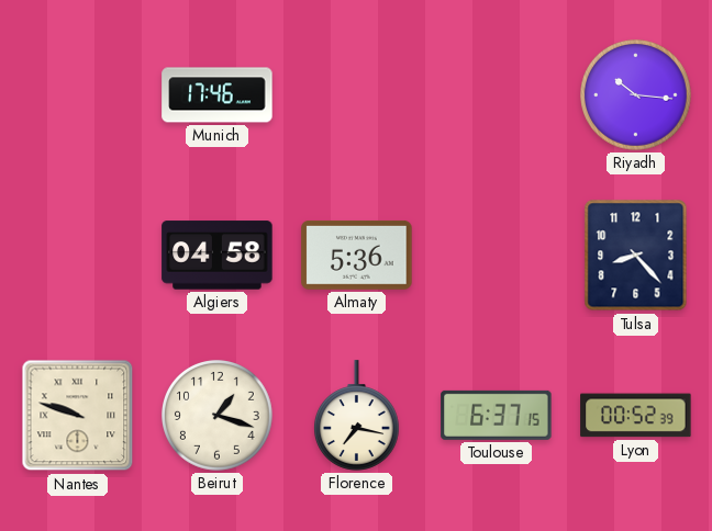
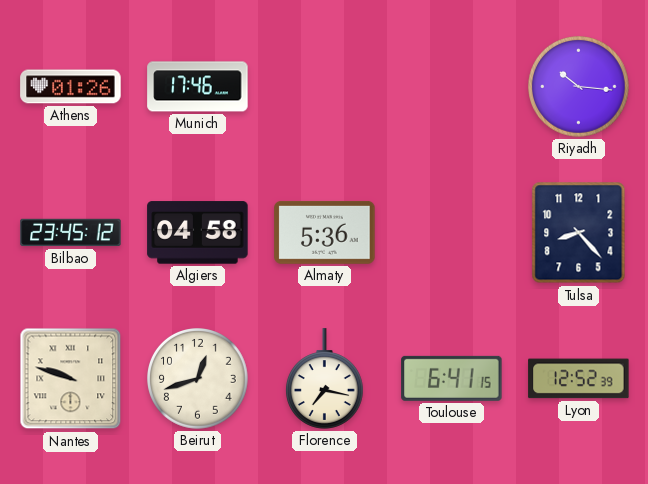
Athens: none -> 01:26
Bilbao: none -> 23:45
Beirut: 1:18 -> 12:42
Toulouse: 6:37 -> 6:41
Lyon: 00:52 -> 12:52
